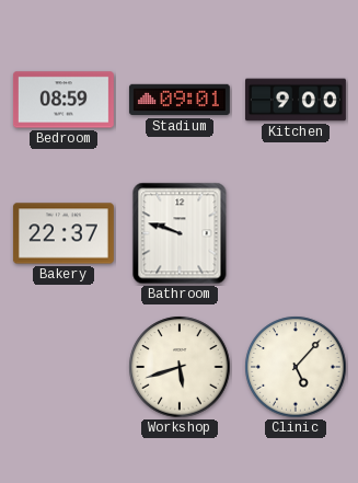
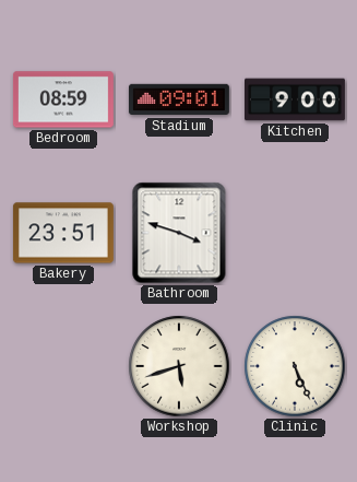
Bakery: 22:37 -> 23:51
Bathroom: 9:48 -> 3:48
Clinic: 5:07 -> 5:26
